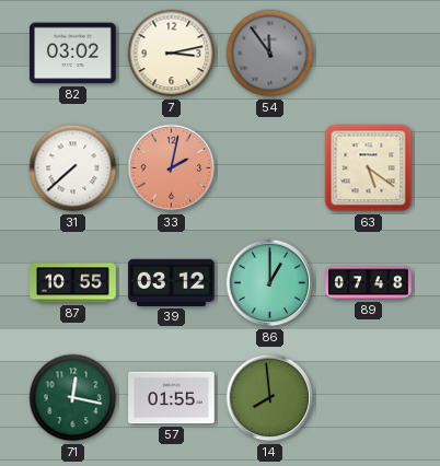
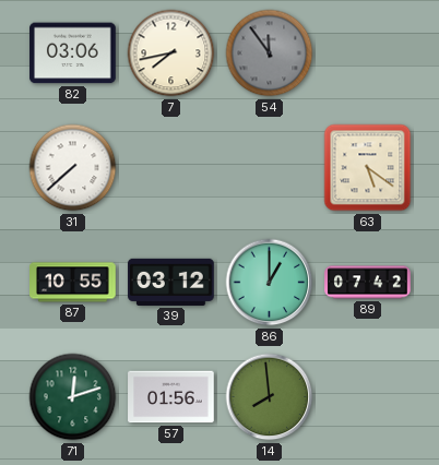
82: 03:02 -> 03:06
7: 3:13 -> 7:43
33: 2:02 -> none
89: 07:48 -> 07:42
71: 12:17 -> 12:12
57: 01:55 -> 01:56
